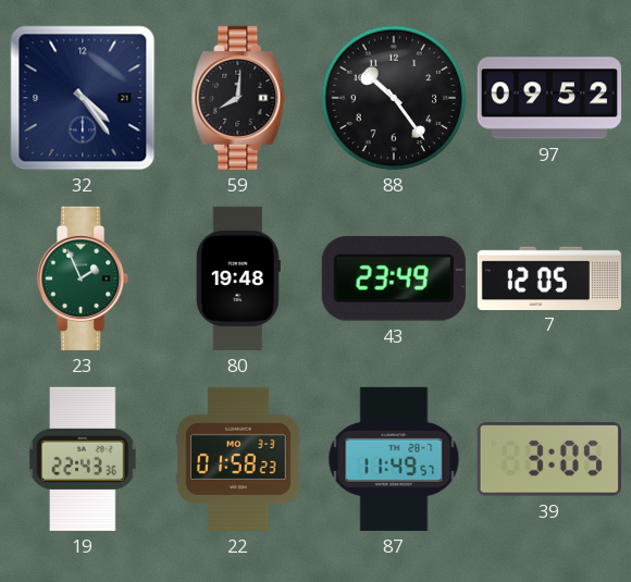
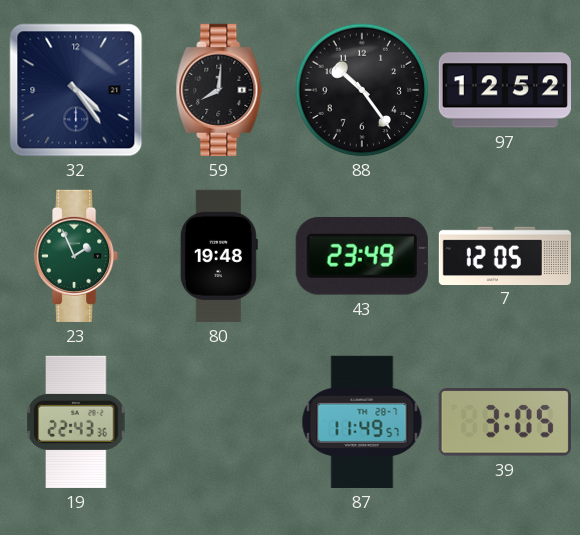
97: 09:52 -> 12:52
22: 01:58 -> none
